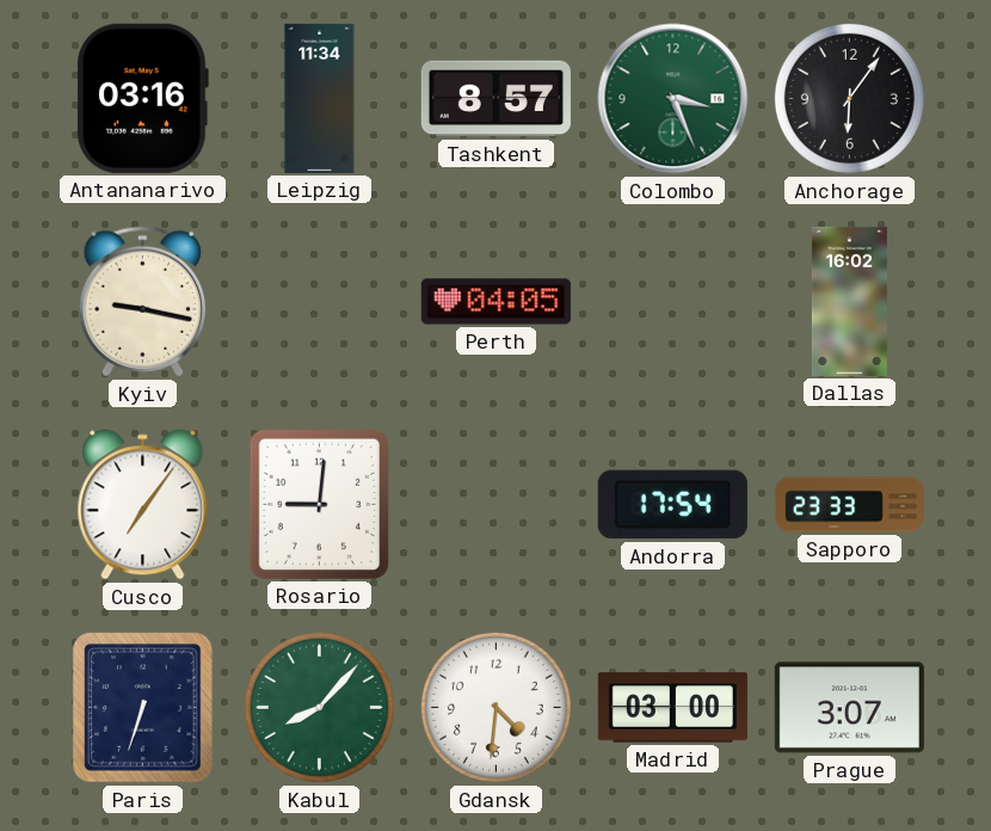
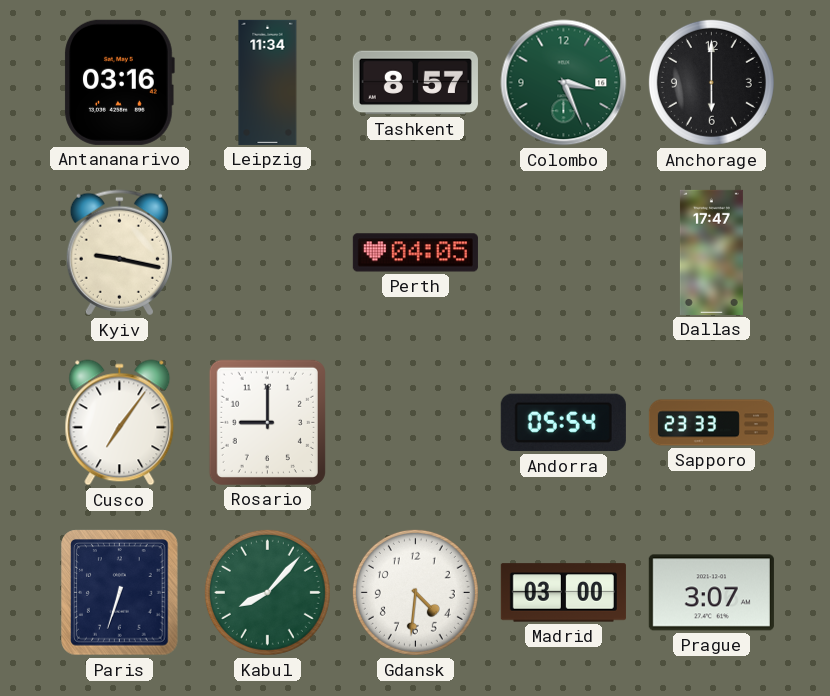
Anchorage: 6:06 -> 6:00
Dallas: 16:02 -> 17:47
Rosario: 9:01 -> 9:00
Andorra: 17:54 -> 05:54
